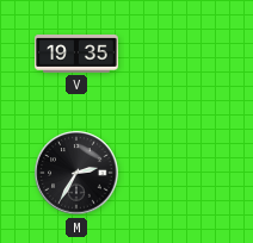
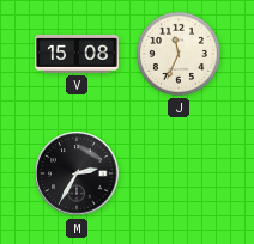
V: 19:35 -> 15:08
J: none -> 11:34
